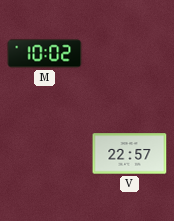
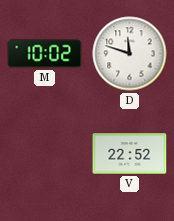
D: none -> 11:48
V: 22:57 -> 22:52
